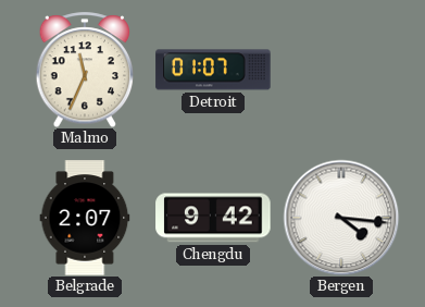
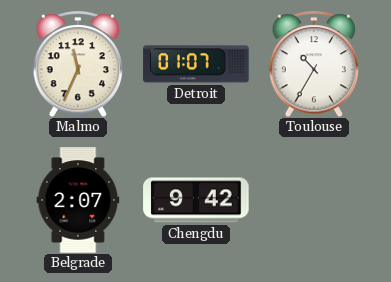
Toulouse: none -> 10:35
Bergen: 4:16 -> none
